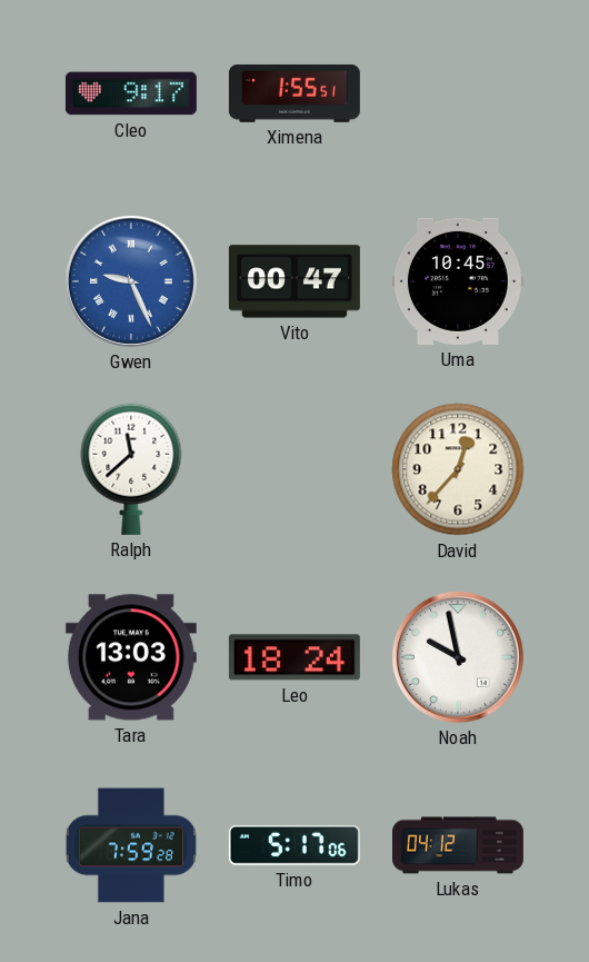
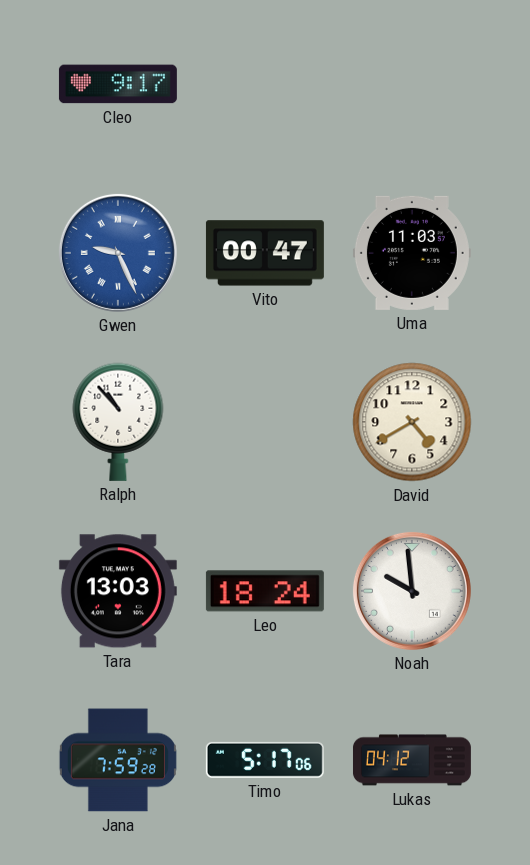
Ximena: 1:55 -> none
Uma: 10:45 -> 11:03
Ralph: 11:38 -> 10:53
David: 12:37 -> 4:40
Noah: 9:58 -> 9:59
